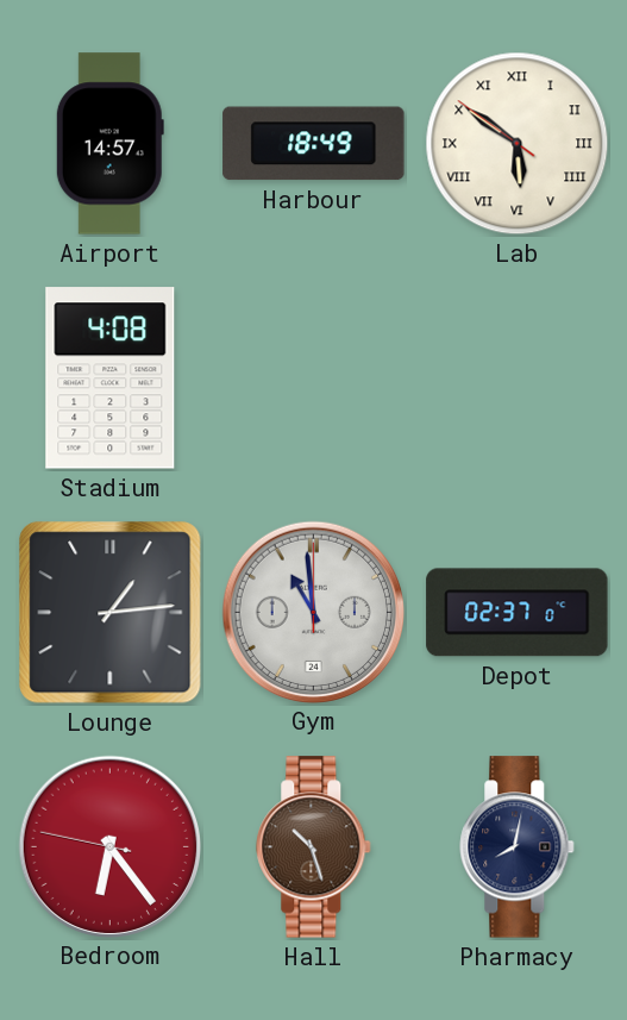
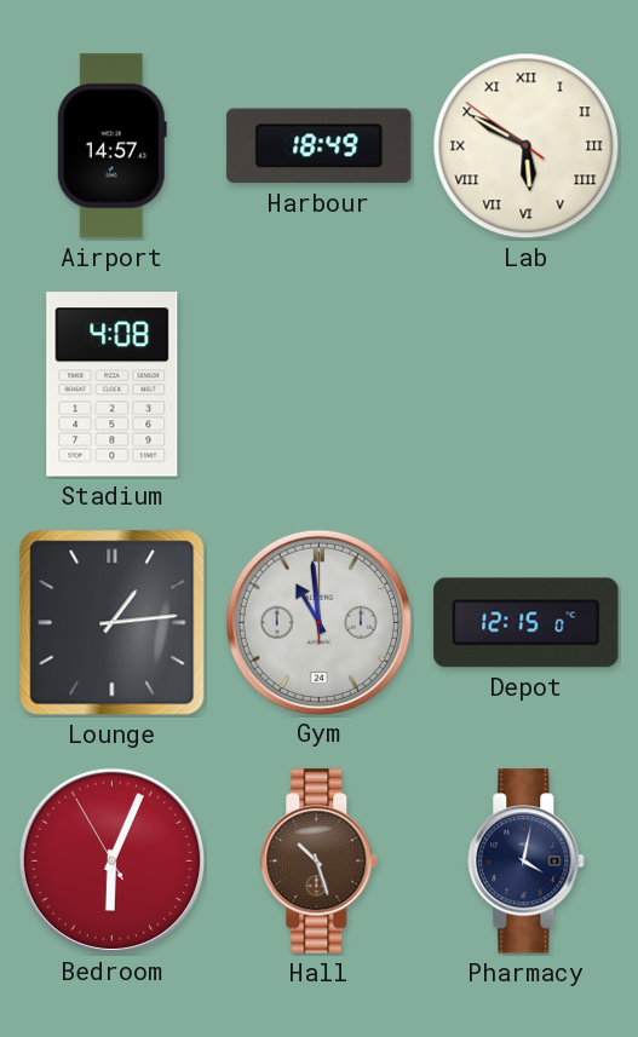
Lab: 5:50 -> 5:49
Depot: 02:37 -> 12:15
Bedroom: 6:23 -> 6:03
Pharmacy: 8:02 -> 4:02
